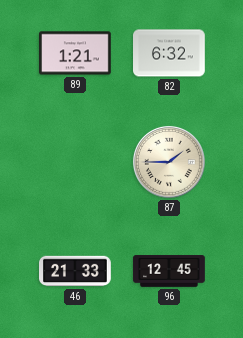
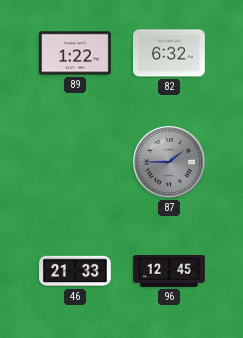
89: 1:21 -> 1:22
87 dial: cream -> grey
